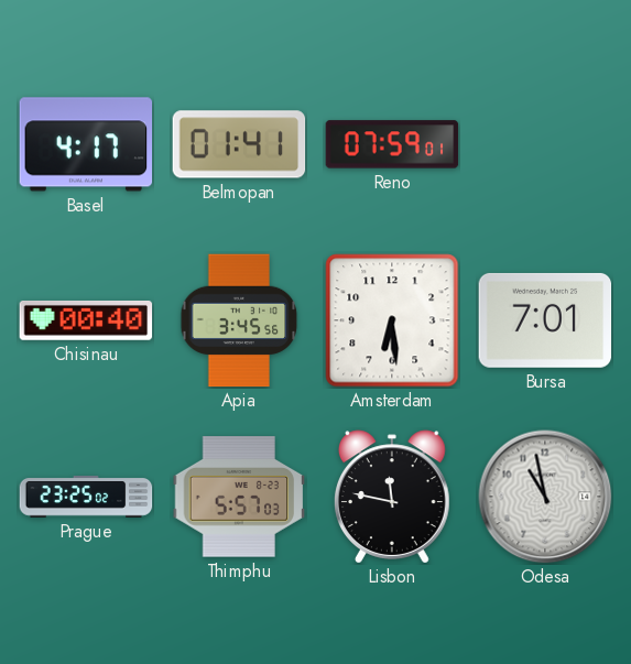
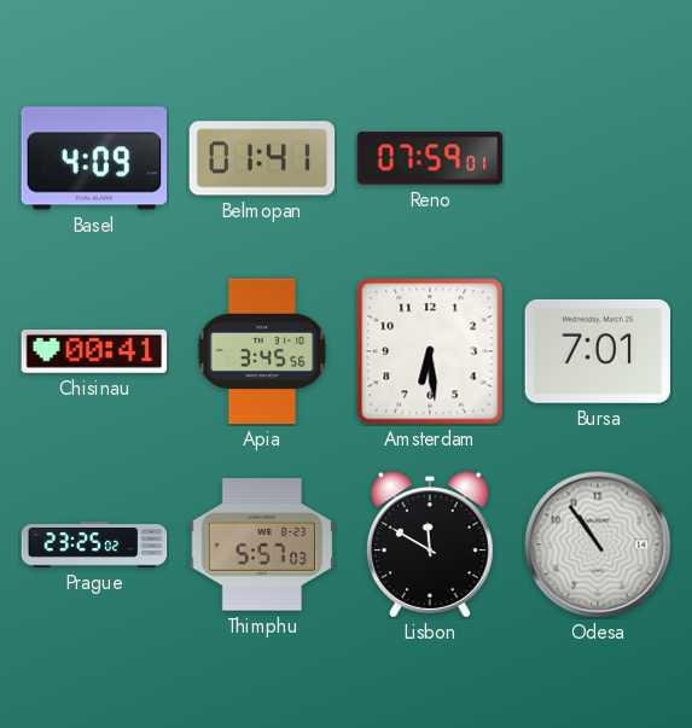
Basel: 4:17 -> 4:09
Chisinau: 00:40 -> 00:41
Lisbon: 11:47 -> 11:50
Odesa: 10:58 -> 10:54
